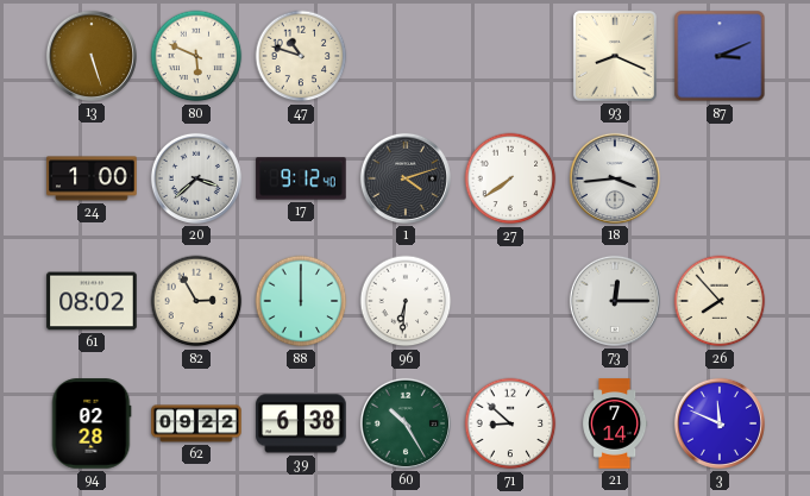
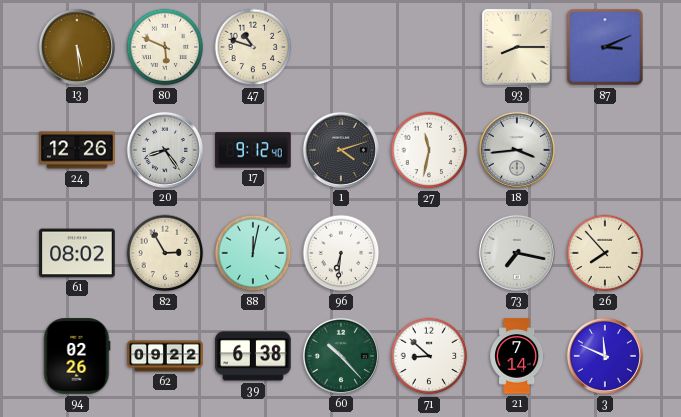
13: 5:27 -> 5:29
93: 8:19 -> 8:15
24: 1:00 -> 12:26
20: 3:38 -> 8:24
27: 7:39 -> 11:32
88: 12:00 -> 12:02
73: 12:15 -> 7:17
94: 02:28 -> 02:26
60: 10:25 -> 10:23
